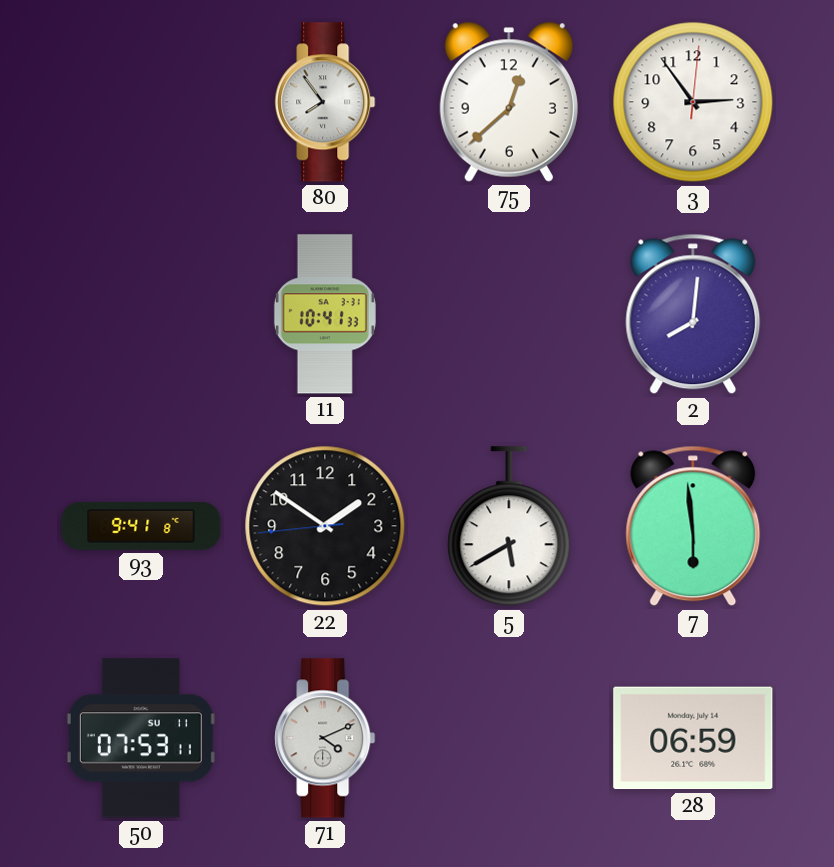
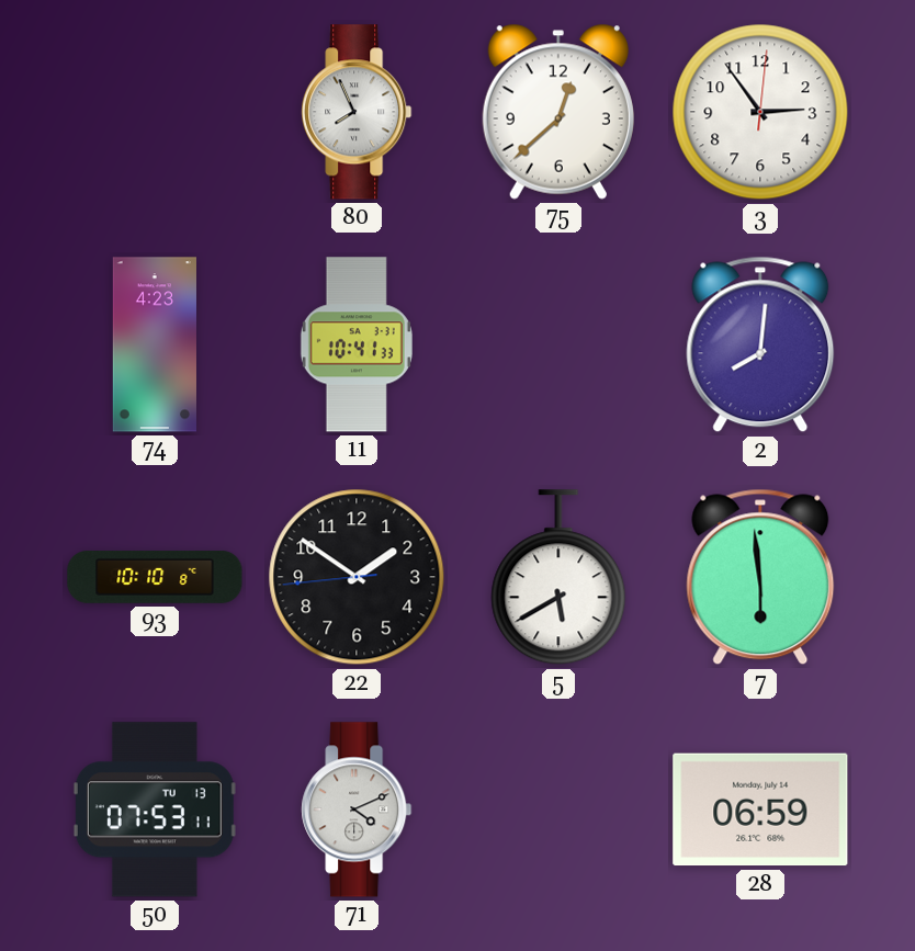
80: 7:54 -> 7:56
74: none -> 4:23
93: 9:41 -> 10:10
50 date: SU 11 -> TU 13
